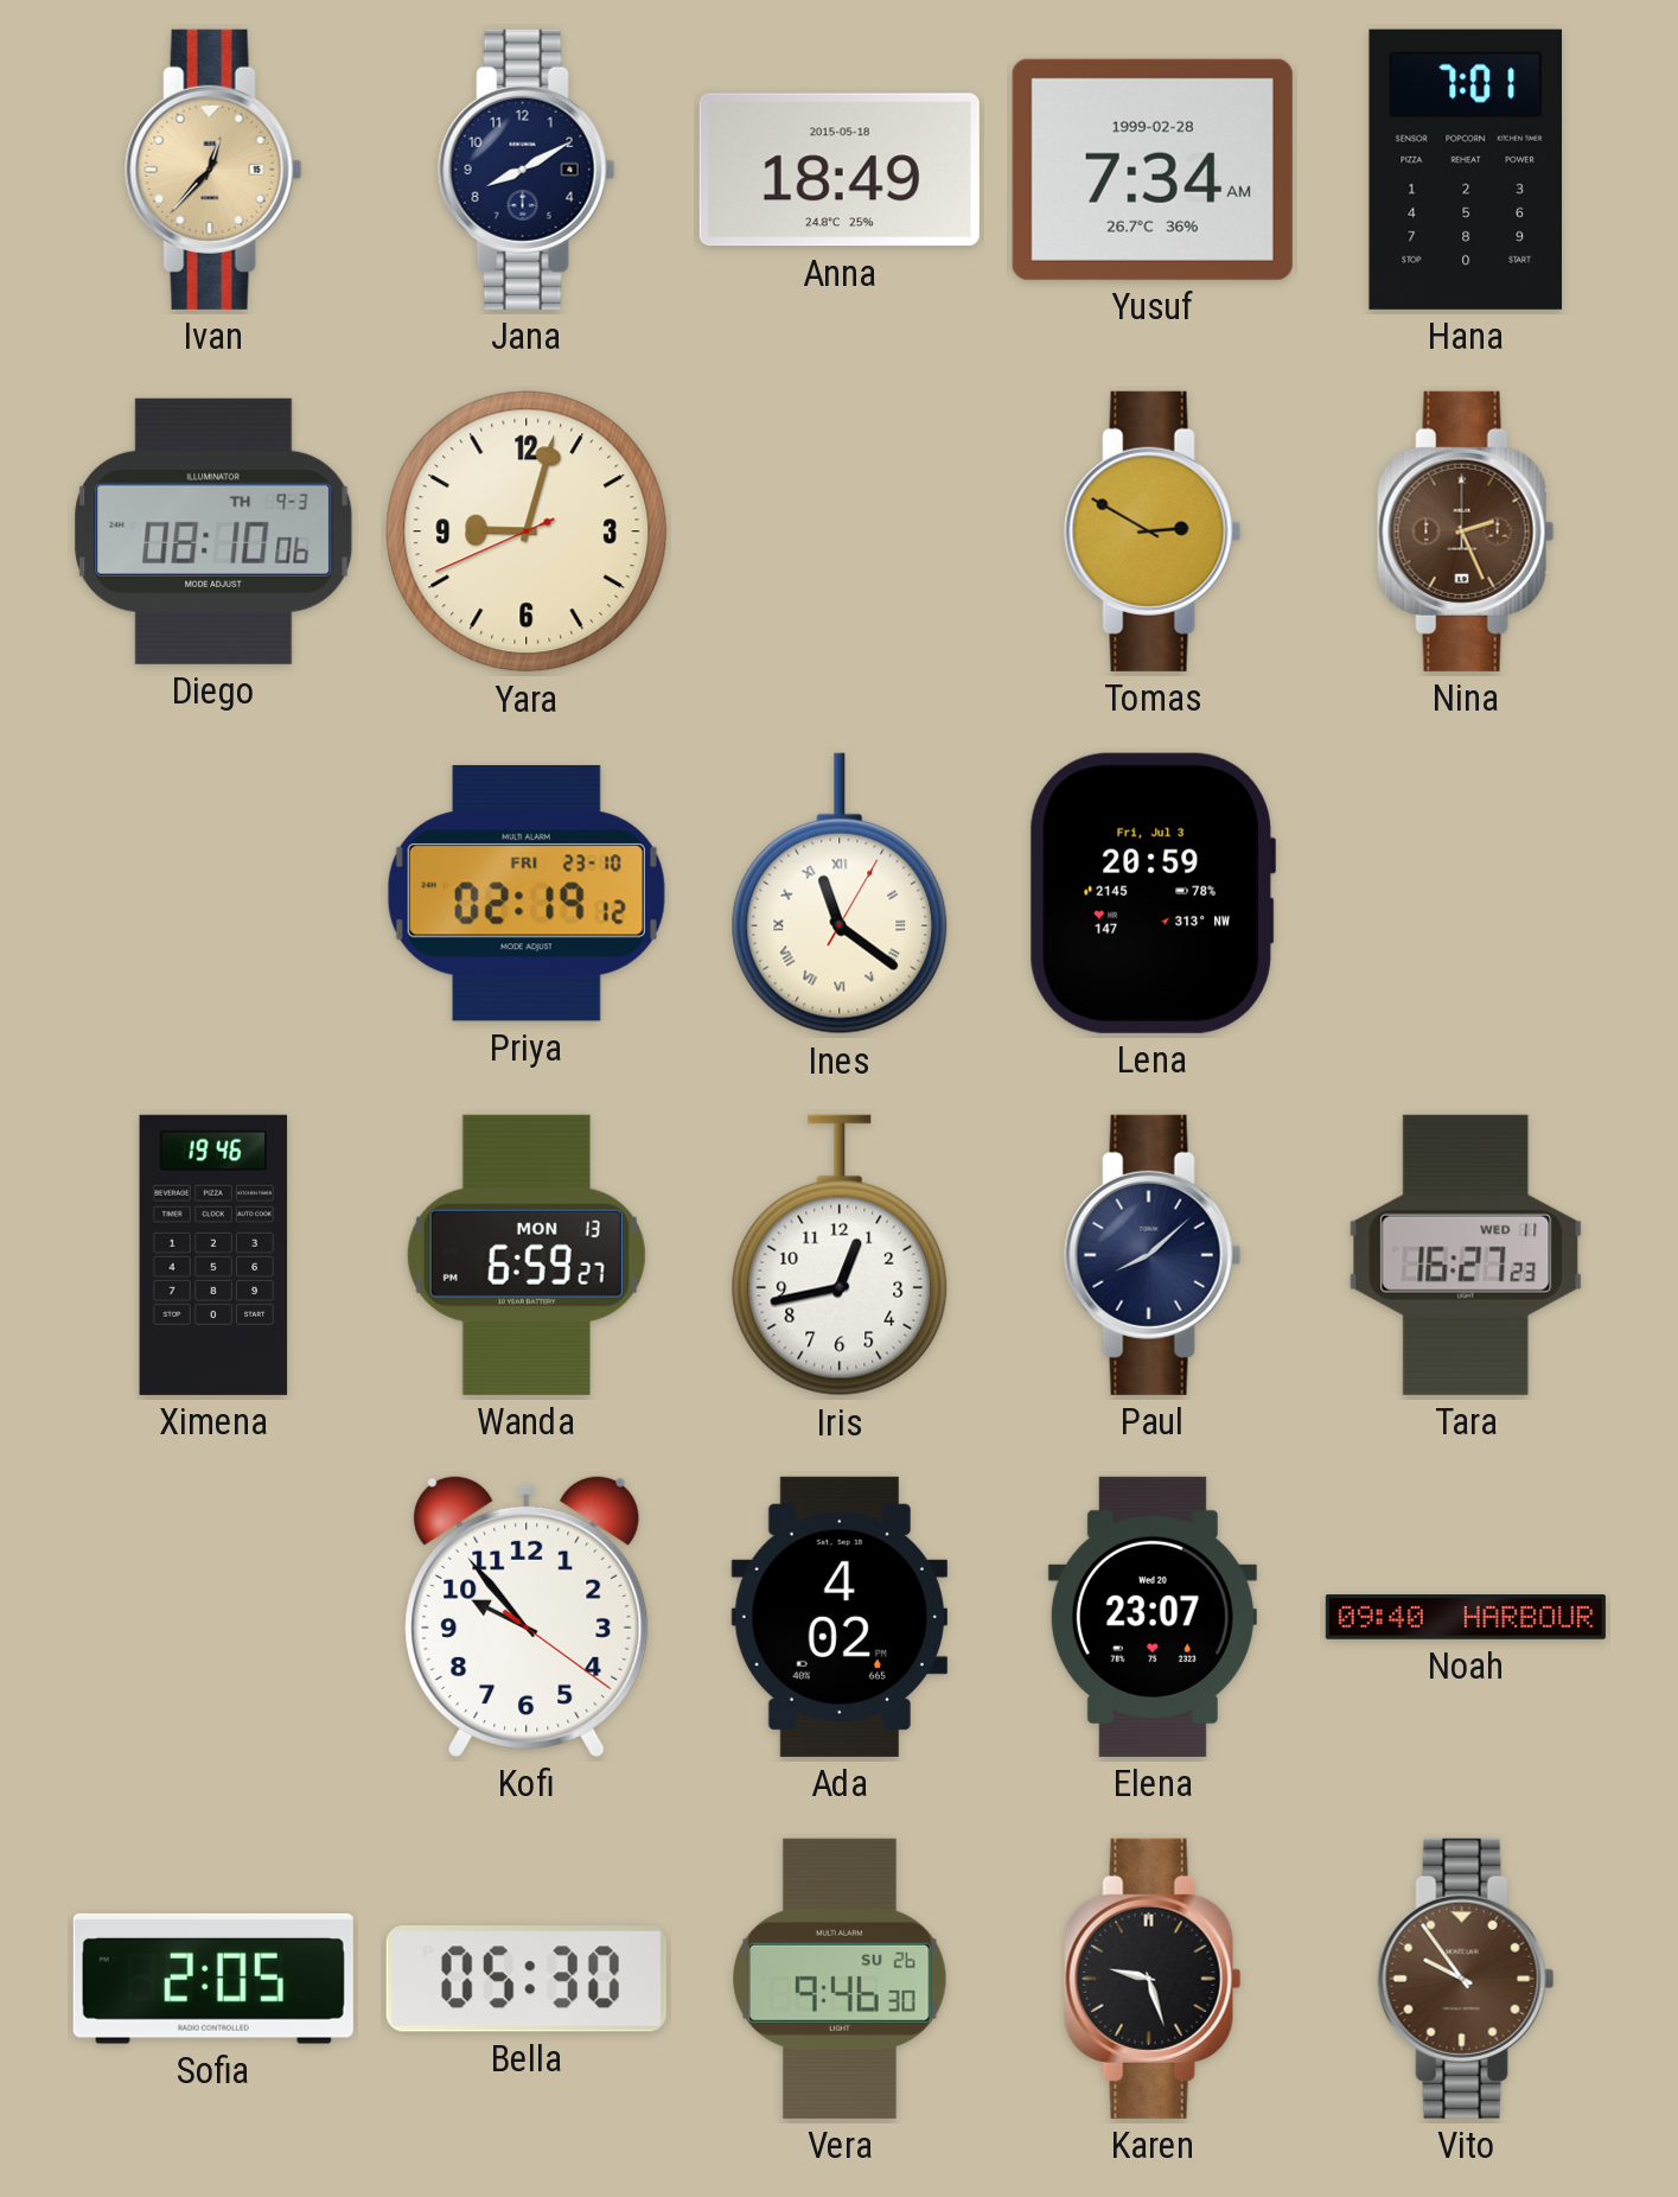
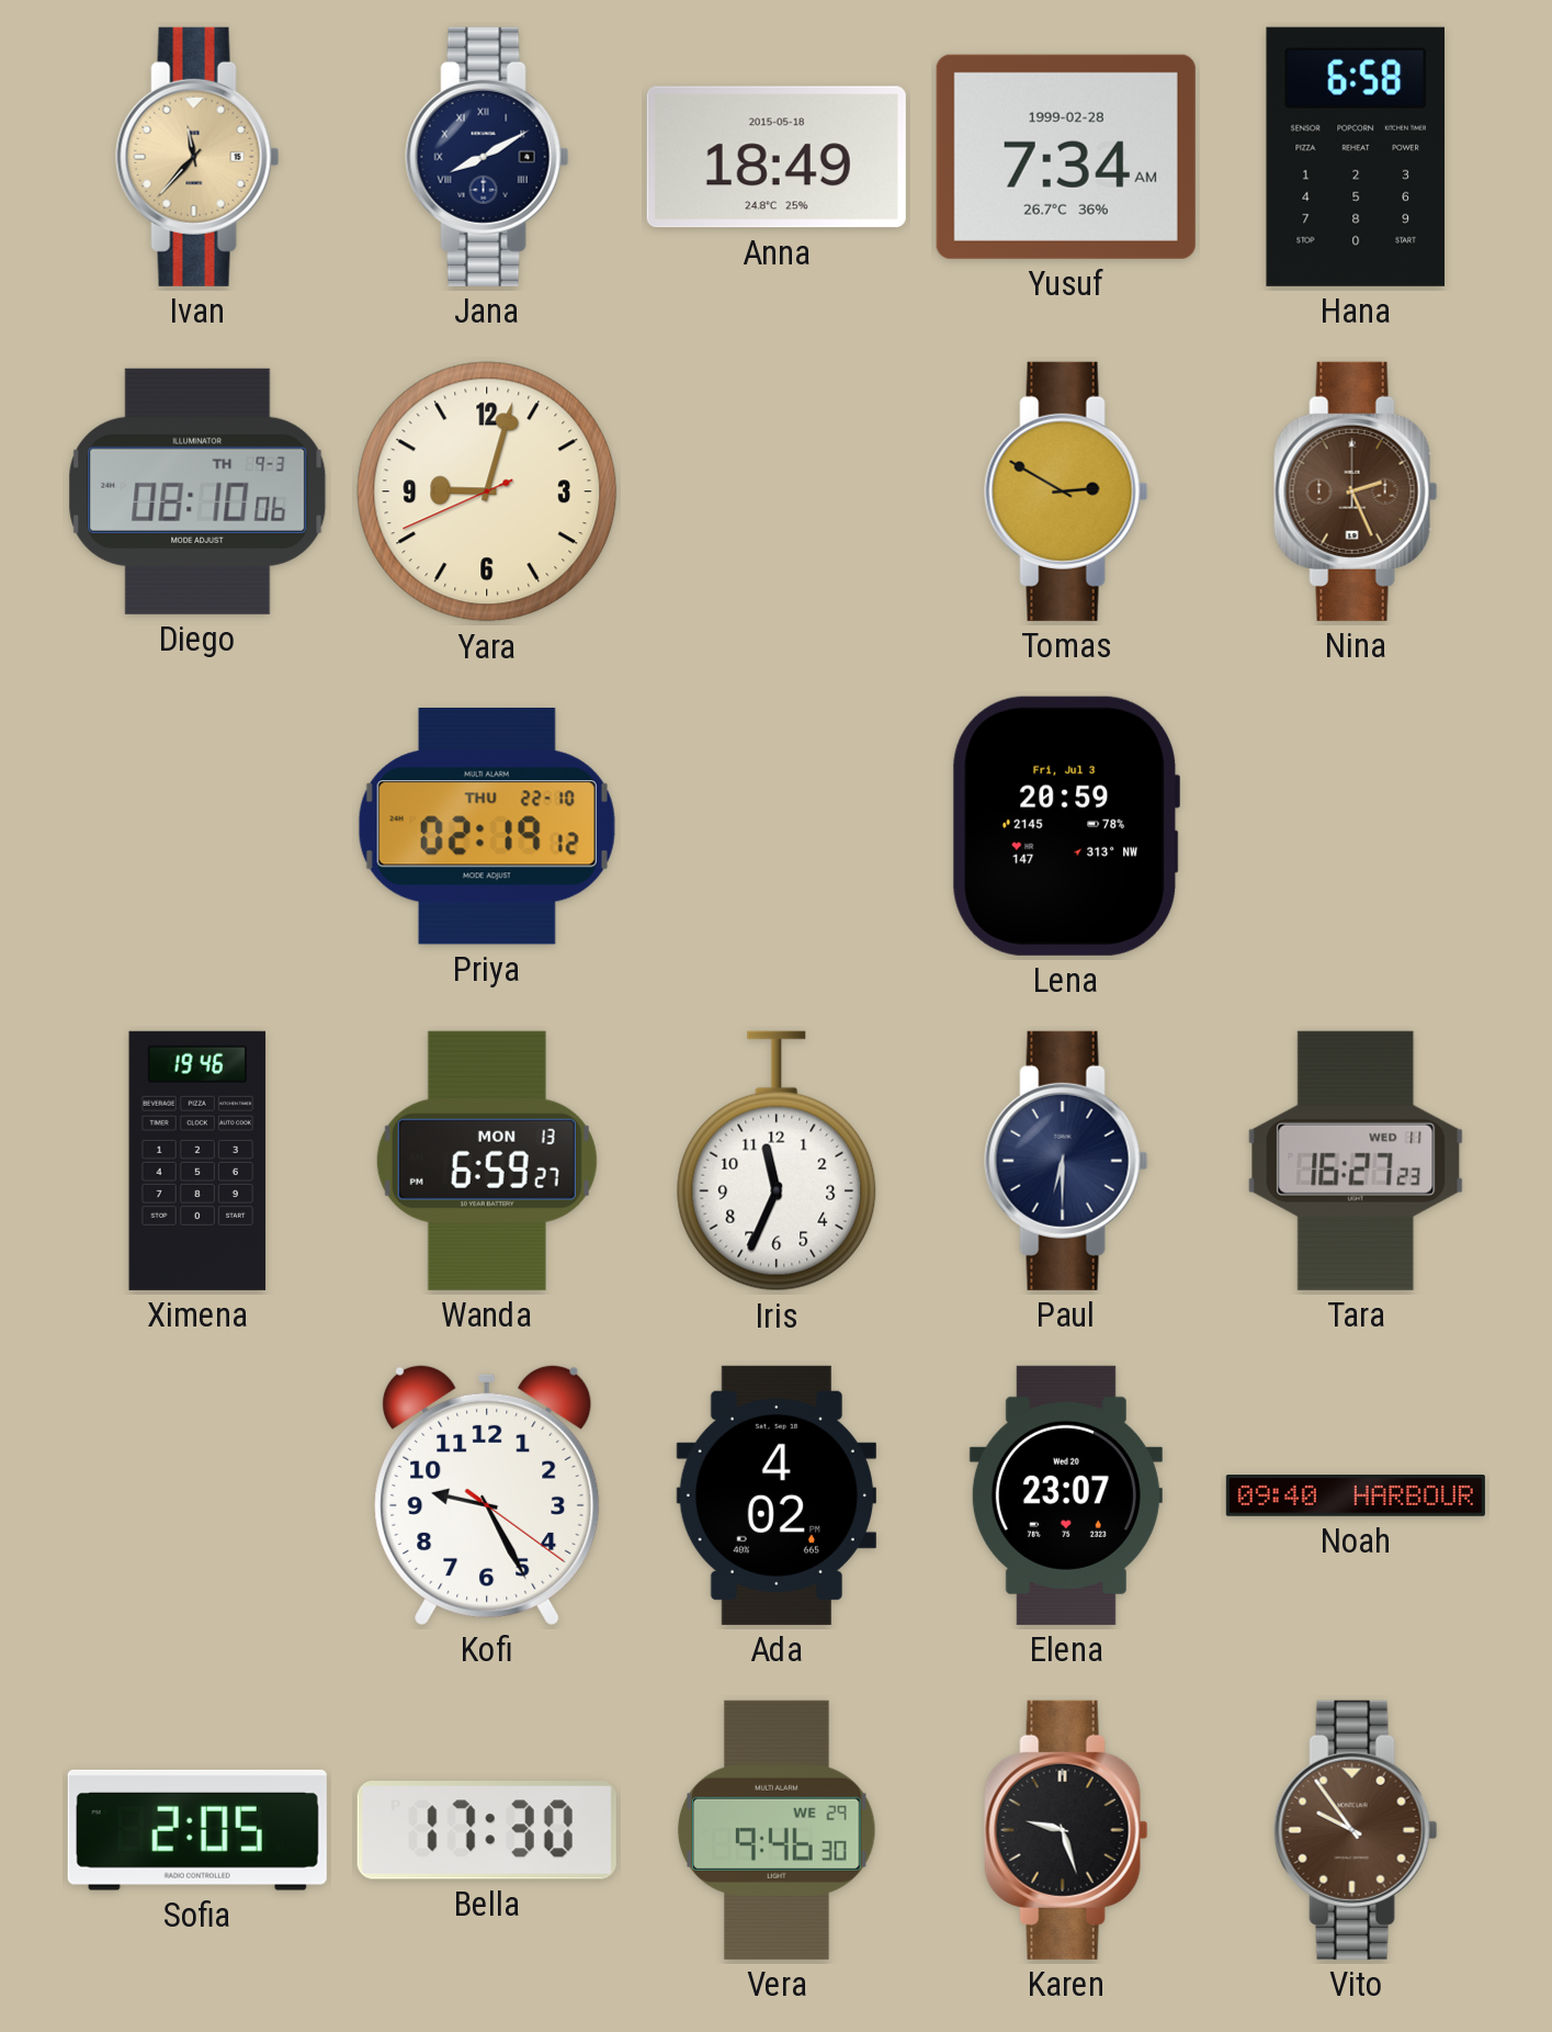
Ivan: 12:37 -> 11:37
Jana numerals: Arabic -> Roman
Hana: 7:01 -> 6:58
Priya date: FRI 23-10 -> THU 22-10
Ines: 11:21 -> none
Iris: 12:43 -> 11:34
Paul: 8:08 -> 6:30
Kofi: 9:53 -> 9:25
Bella: 05:30 -> 17:30
Vera date: SU 26 -> WE 29
